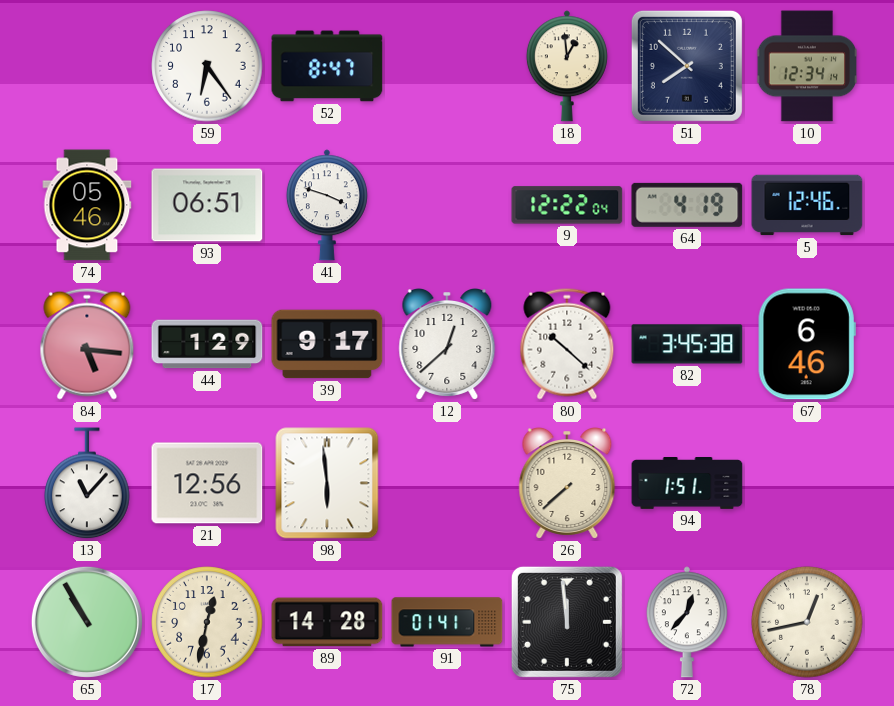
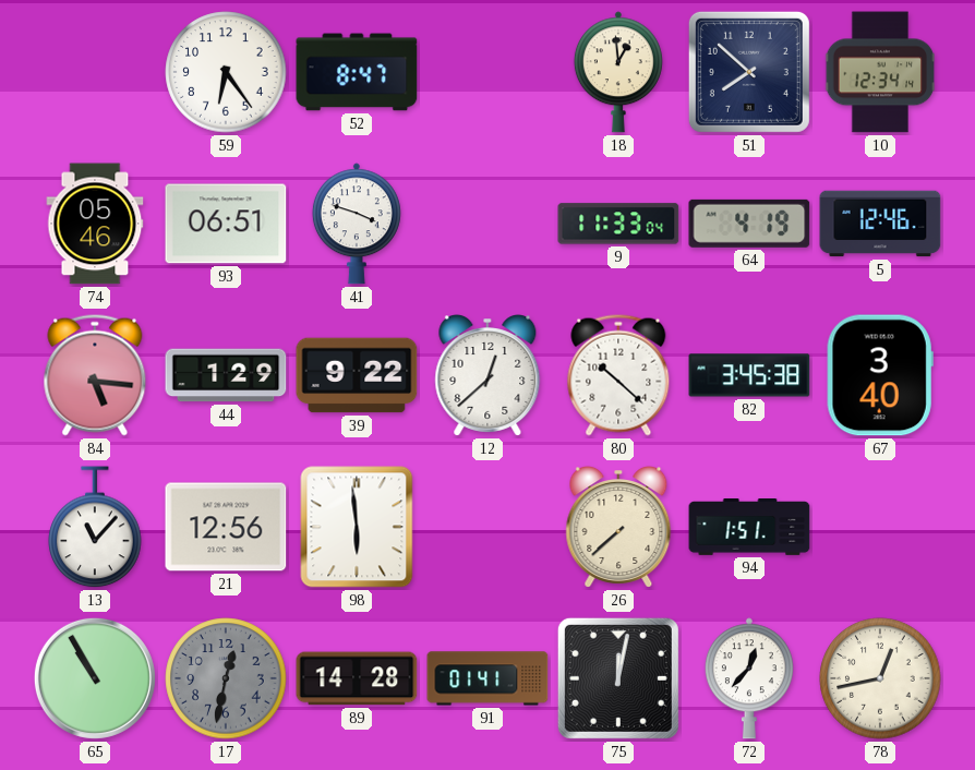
9: 12:22 -> 11:33
39: 9:17 -> 9:22
67: 6:46 -> 3:40
17 dial: cream -> grey
75: 11:59 -> 12:02
